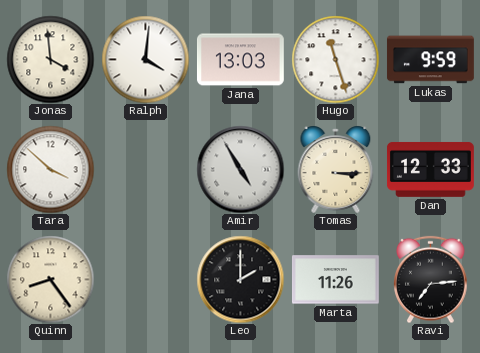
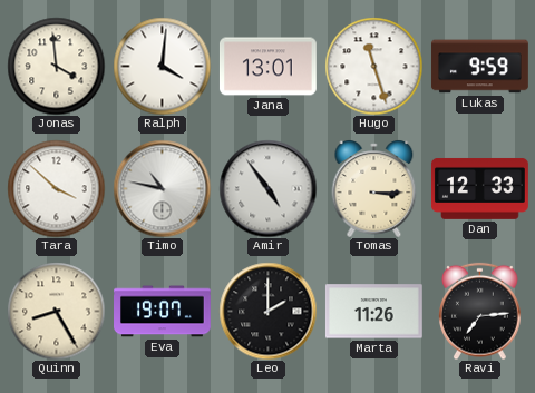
Jana: 13:03 -> 13:01
Timo: none -> 10:47
Amir: 4:55 -> 4:54
Quinn: 8:24 -> 8:25
Eva: none -> 19:07
